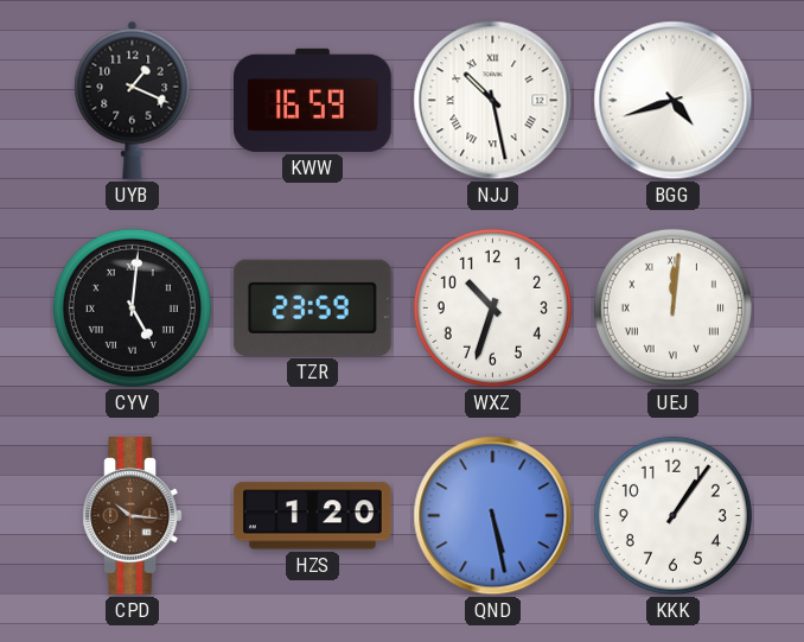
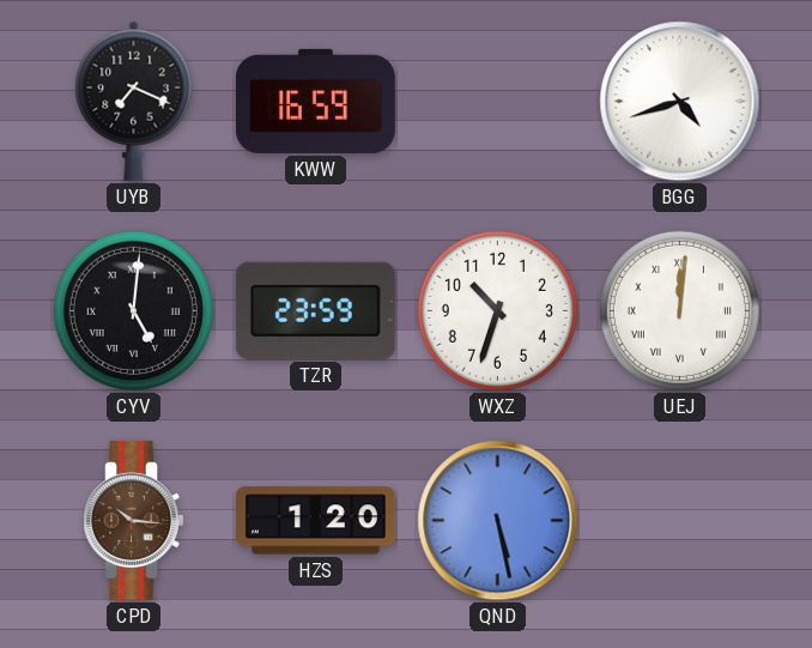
UYB: 1:19 -> 7:19
NJJ: 10:28 -> none
KKK: 1:06 -> none
